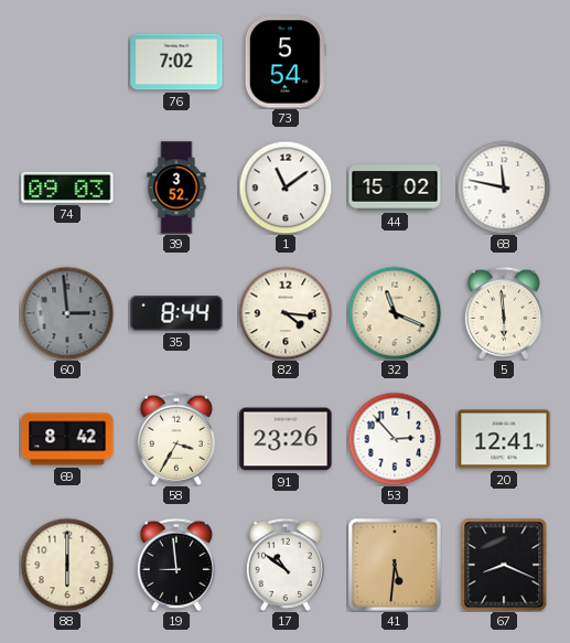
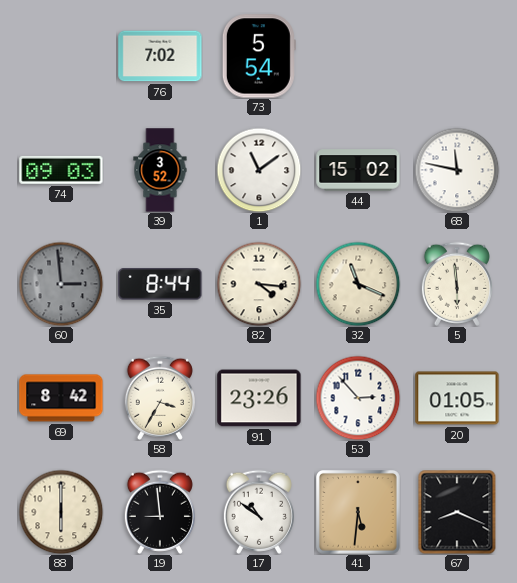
20: 12:41 -> 01:05
